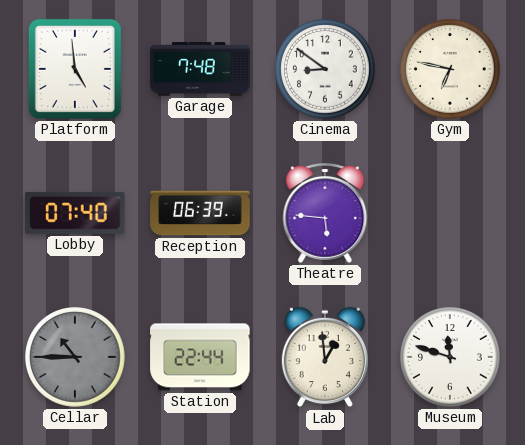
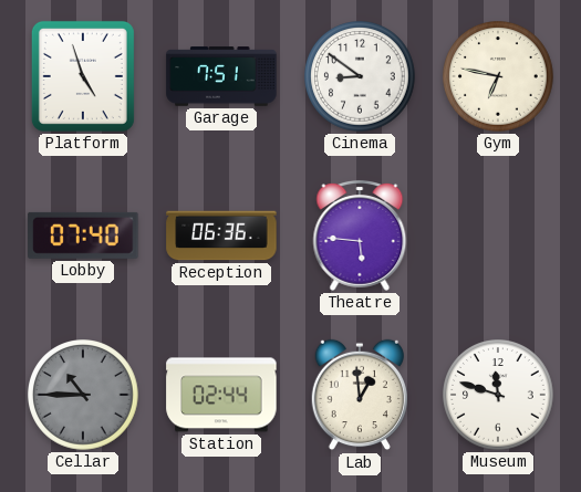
Platform: 4:59 -> 4:57
Garage: 7:48 -> 7:51
Reception: 06:39 -> 06:36
Station: 22:44 -> 02:44
